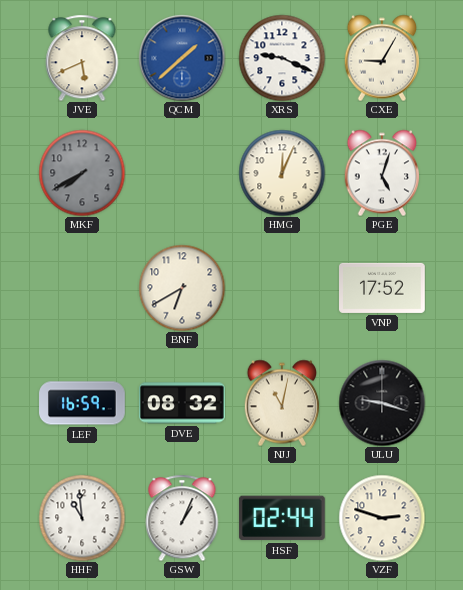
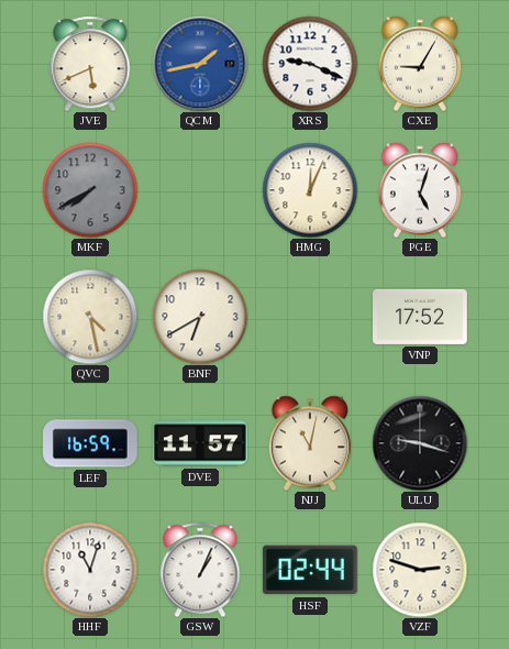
QCM: 1:38 -> 1:43
QVC: none -> 4:28
DVE: 08:32 -> 11:57
HHF: 10:59 -> 11:03
